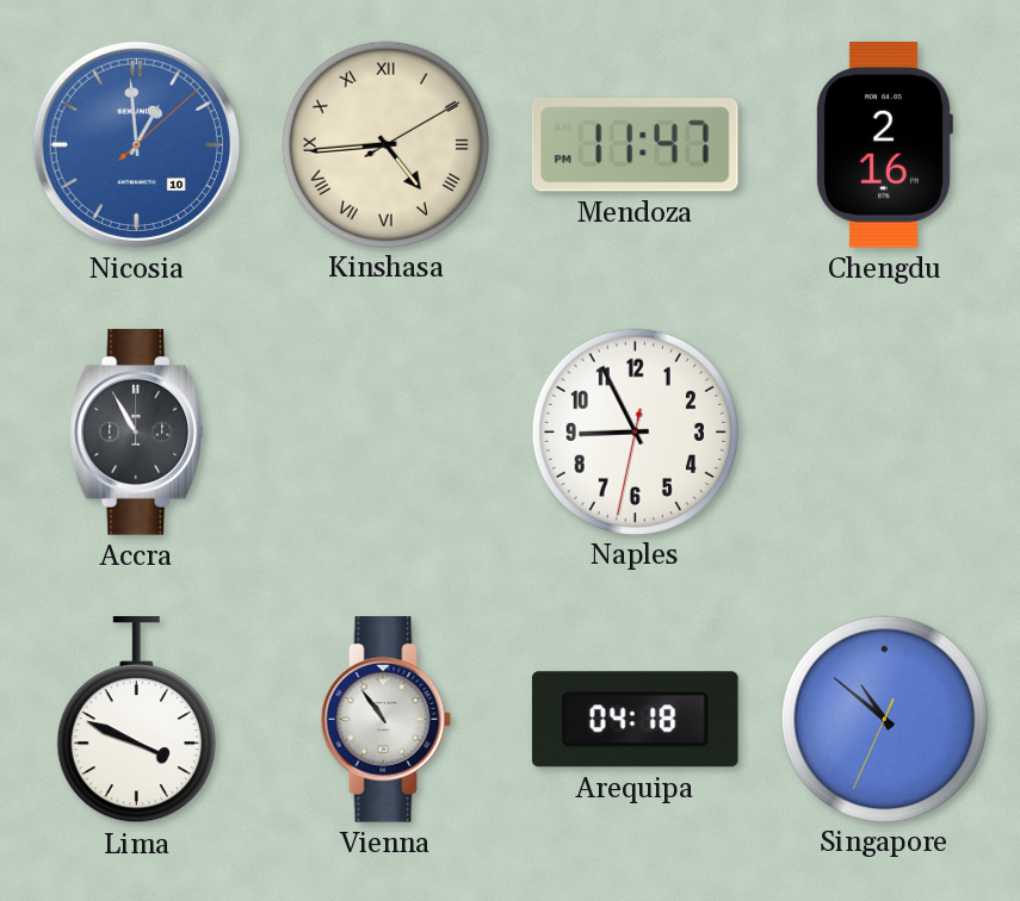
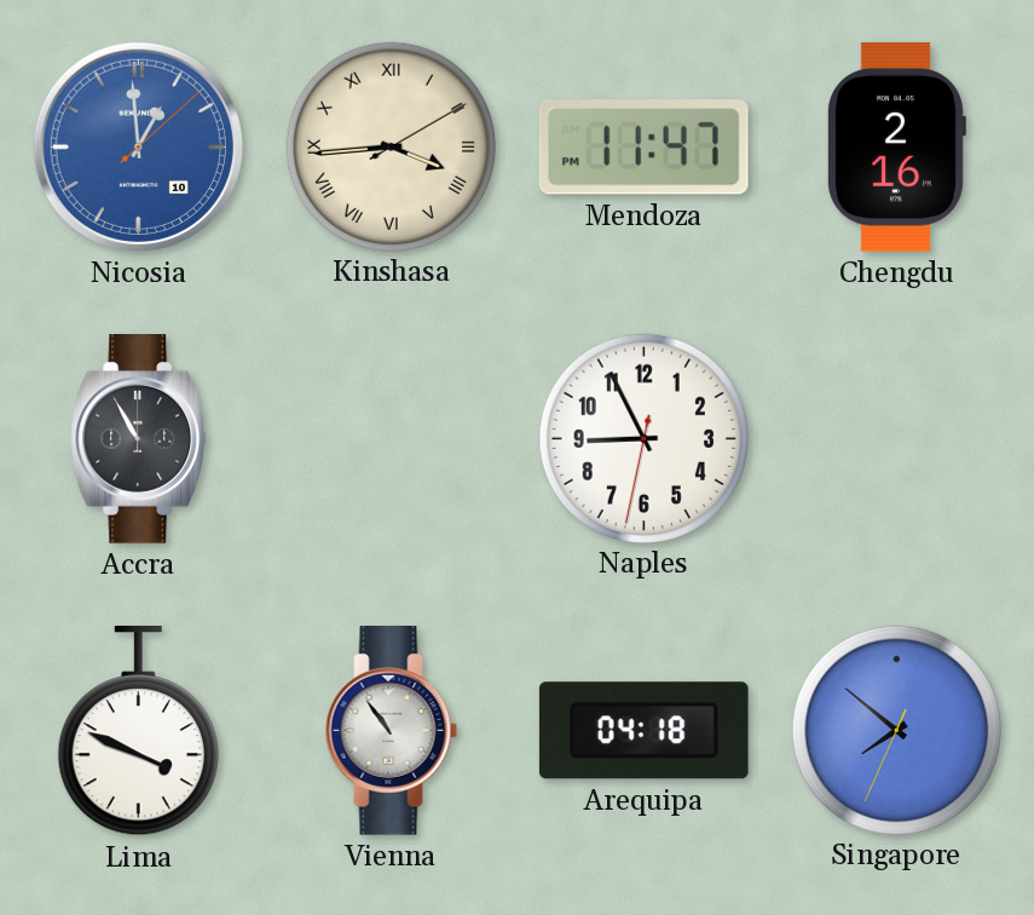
Kinshasa: 4:44 -> 3:44
Singapore: 10:51 -> 7:51
